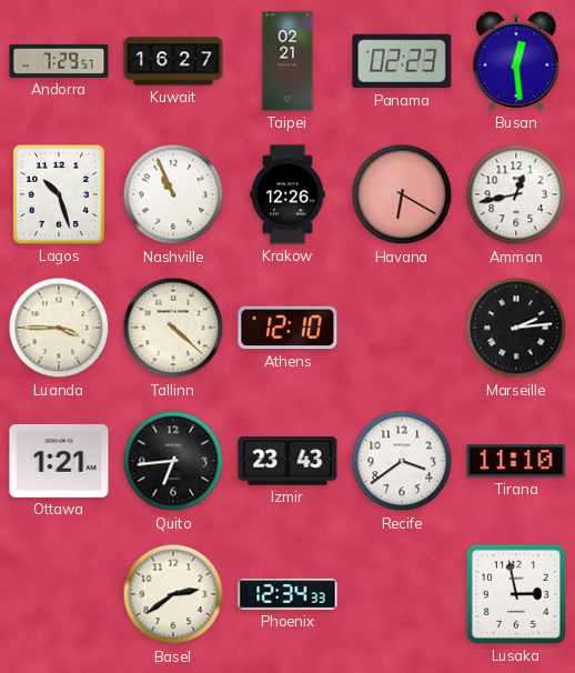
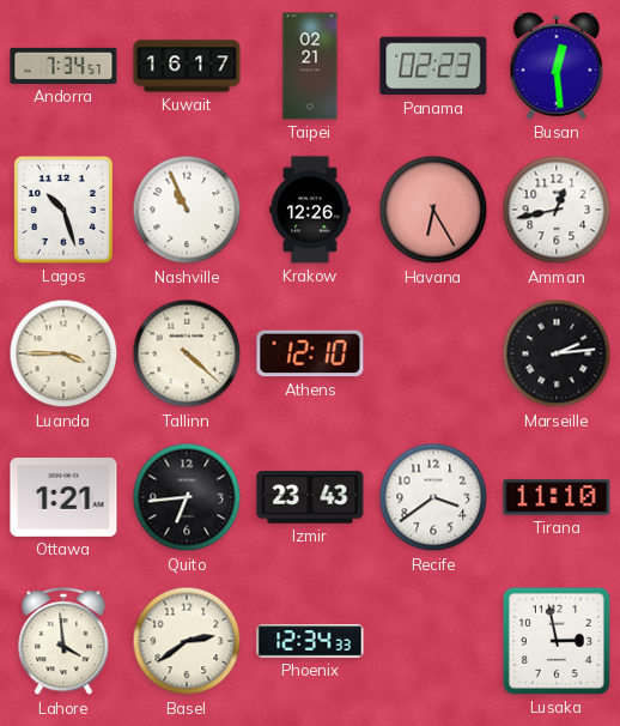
Andorra: 7:29 -> 7:34
Kuwait: 16:27 -> 16:17
Havana: 6:20 -> 6:25
Lahore: none -> 3:59
